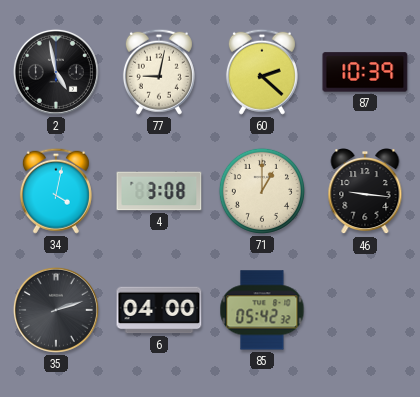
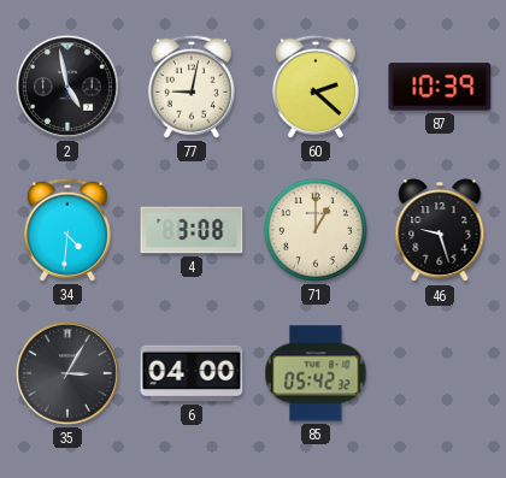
34: 4:02 -> 4:31
46: 9:16 -> 9:27
35: 2:12 -> 3:05
